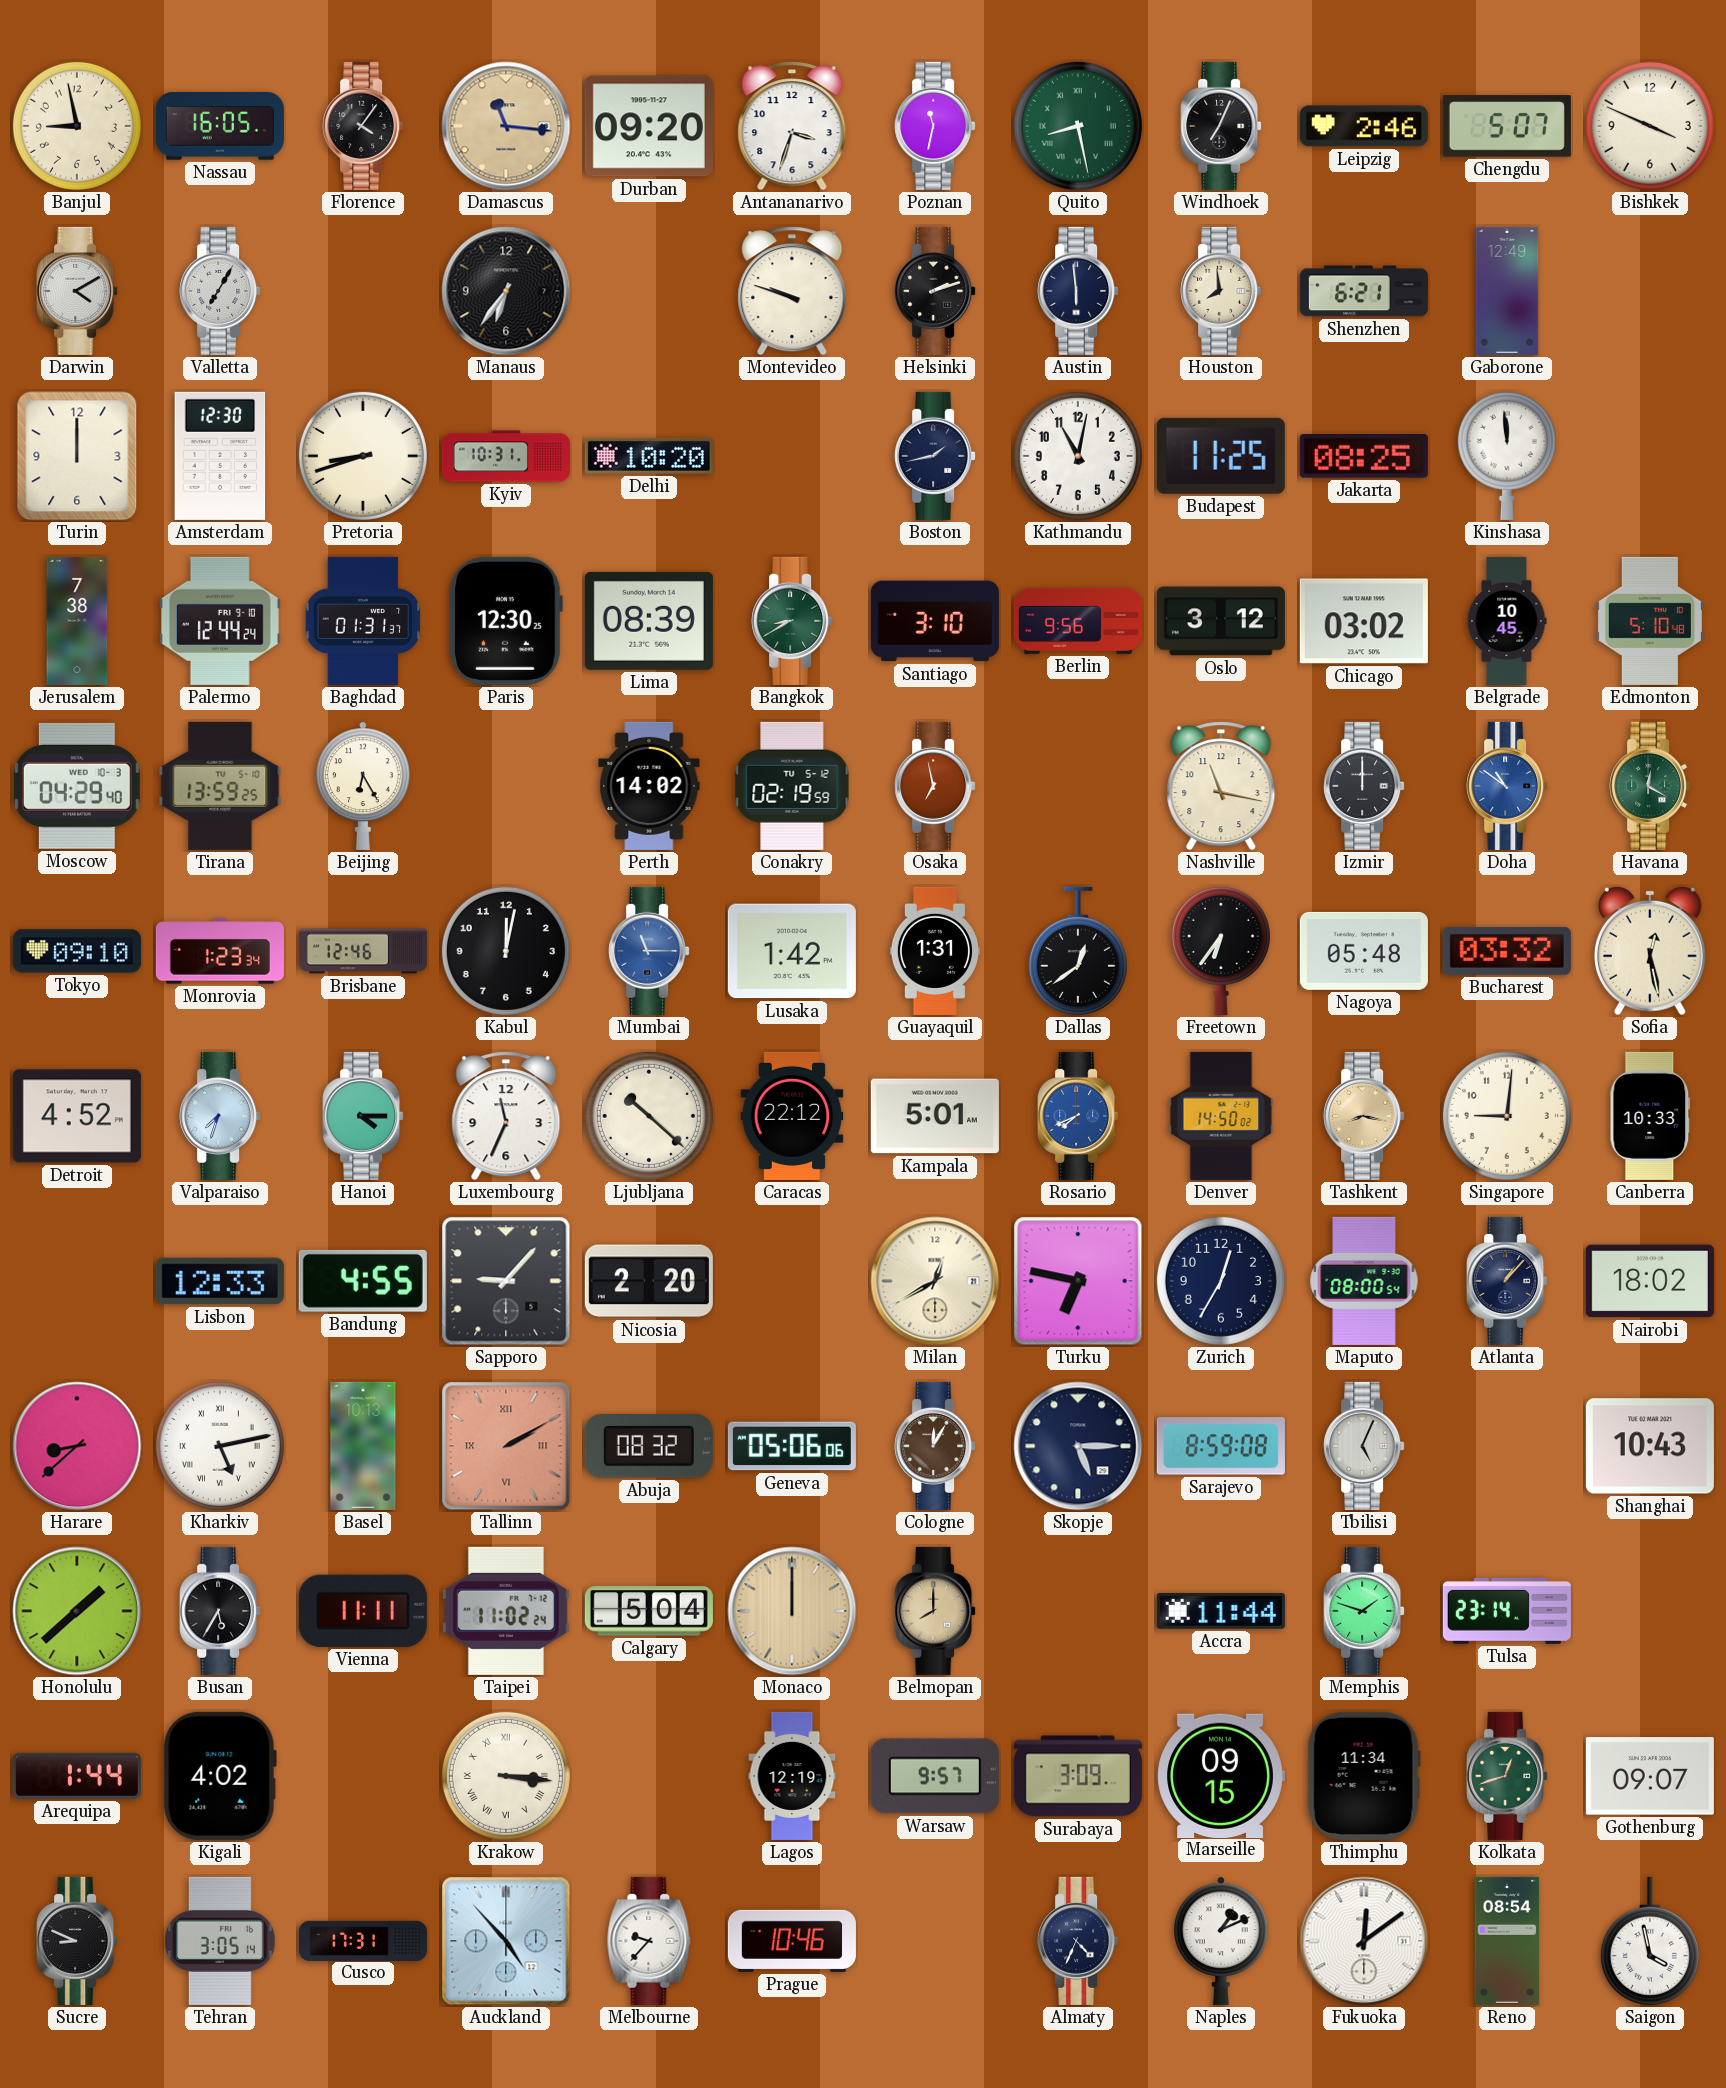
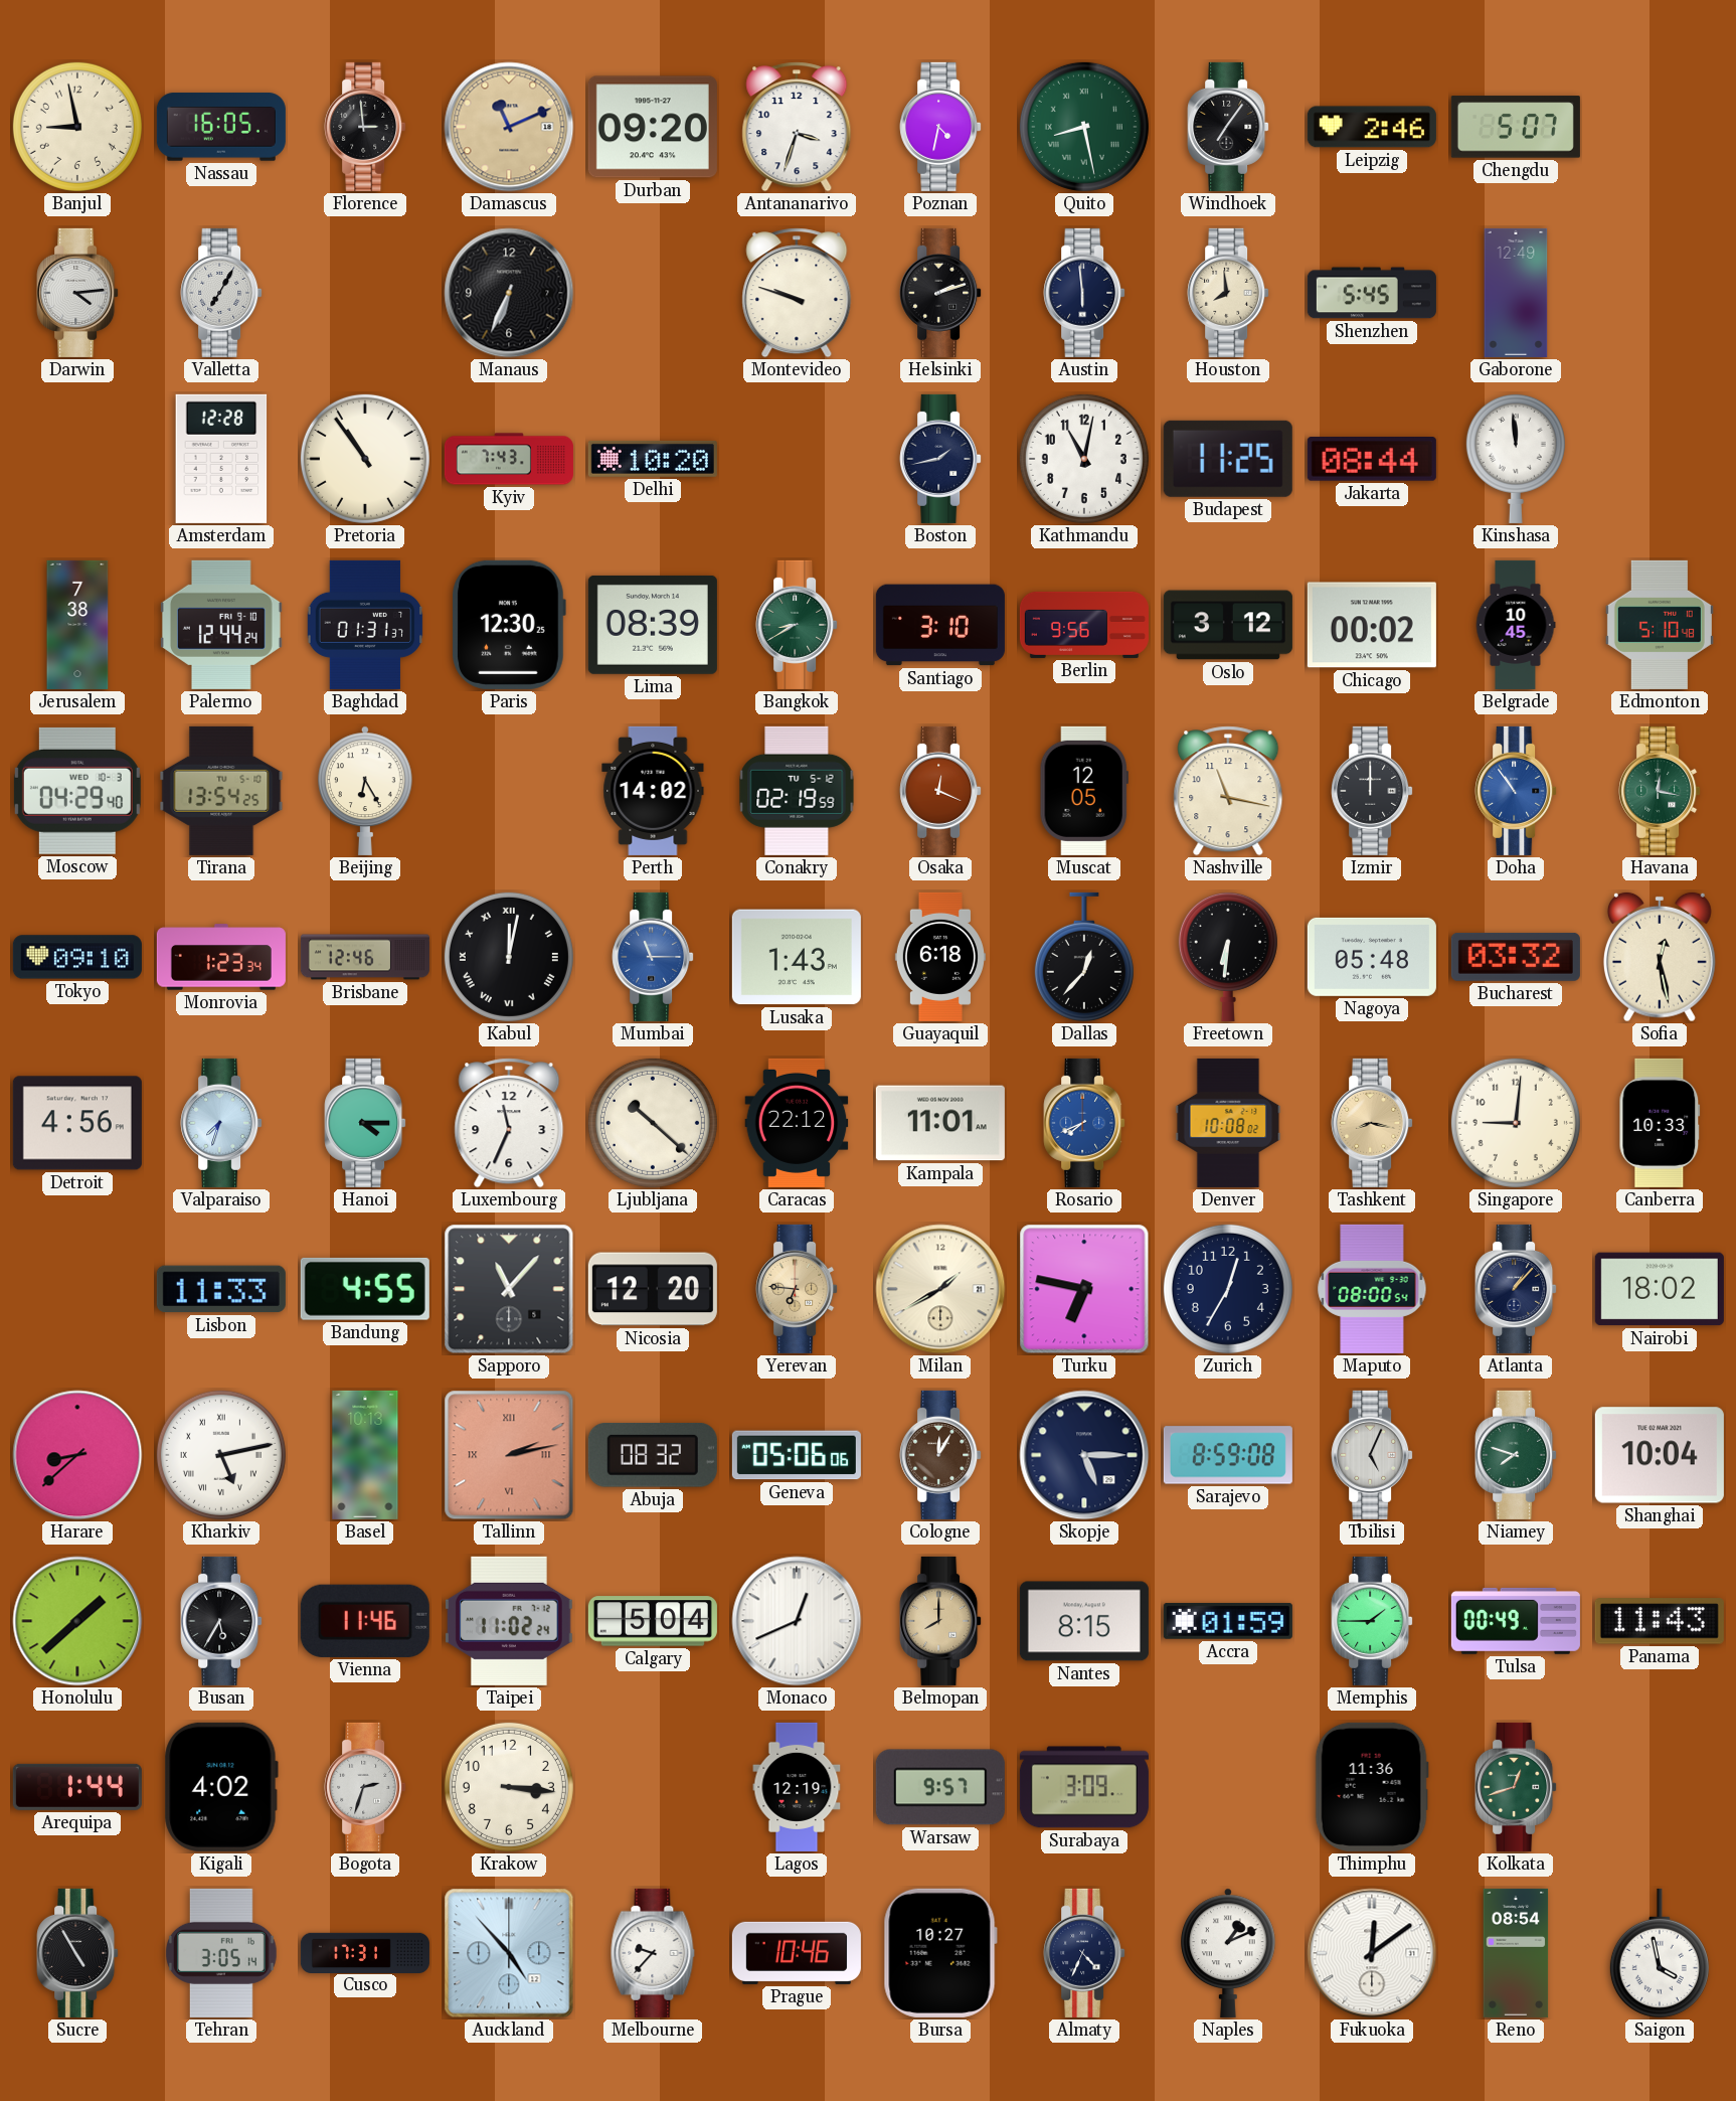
Florence: 4:06 -> 2:59
Damascus: 11:16 -> 11:11
Poznan: 11:32 -> 4:32
Windhoek: 7:04 -> 7:06
Bishkek: 3:49 -> none
Darwin: 4:10 -> 4:14
Manaus: 6:36 -> 6:34
Shenzhen: 6:21 -> 5:45
Turin: 12:00 -> none
Amsterdam: 12:30 -> 12:28
Pretoria: 8:42 -> 10:54
Kyiv: 10:31 -> 7:43
Jakarta: 08:25 -> 08:44
Chicago: 03:02 -> 00:02
Tirana: 13:59 -> 13:54
Osaka: 6:58 -> 12:19
Muscat: none -> 12:05
Doha: 10:51 -> 10:54
Havana: 12:20 -> 12:17
Kabul numerals: Arabic -> Roman
Lusaka: 1:42 -> 1:43
Guayaquil: 1:31 -> 6:18
Dallas: 12:39 -> 12:37
Freetown: 6:36 -> 6:31
Detroit: 4:52 -> 4:56
Kampala: 5:01 -> 11:01
Denver: 14:50 -> 10:08
Lisbon: 12:33 -> 11:33
Sapporo: 9:07 -> 11:07
Nicosia: 2:20 -> 12:20
Yerevan: none -> 6:46
Milan: 12:40 -> 1:40
Tallinn: 2:10 -> 2:13
Niamey: none -> 7:48
Shanghai: 10:43 -> 10:04
Vienna: 11:11 -> 11:46
Monaco: 12:00 -> 12:41
Monaco dial: champagne -> white
Nantes: none -> 8:15
Accra: 11:44 -> 01:59
Memphis: 1:48 -> 1:45
Tulsa: 23:14 -> 00:49
Panama: none -> 11:43
Bogota: none -> 2:33
Krakow numerals: Roman -> Arabic
Marseille: 09:15 -> none
Thimphu: 11:34 -> 11:36
Gothenburg: 09:07 -> none
Sucre: 8:49 -> 4:55
Bursa: none -> 10:27
